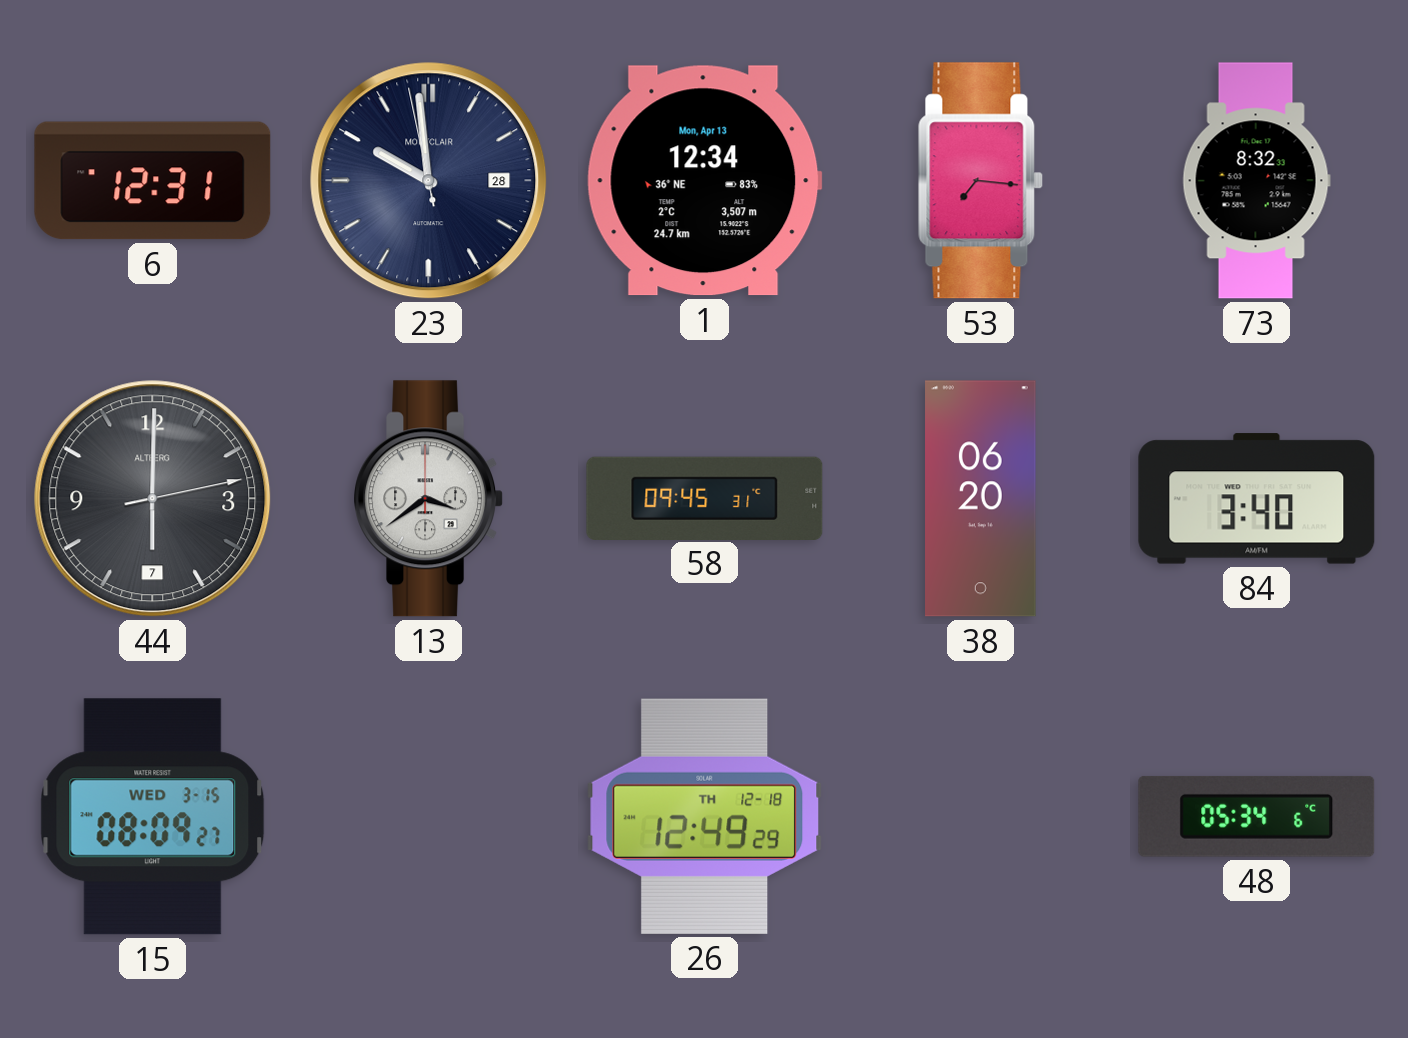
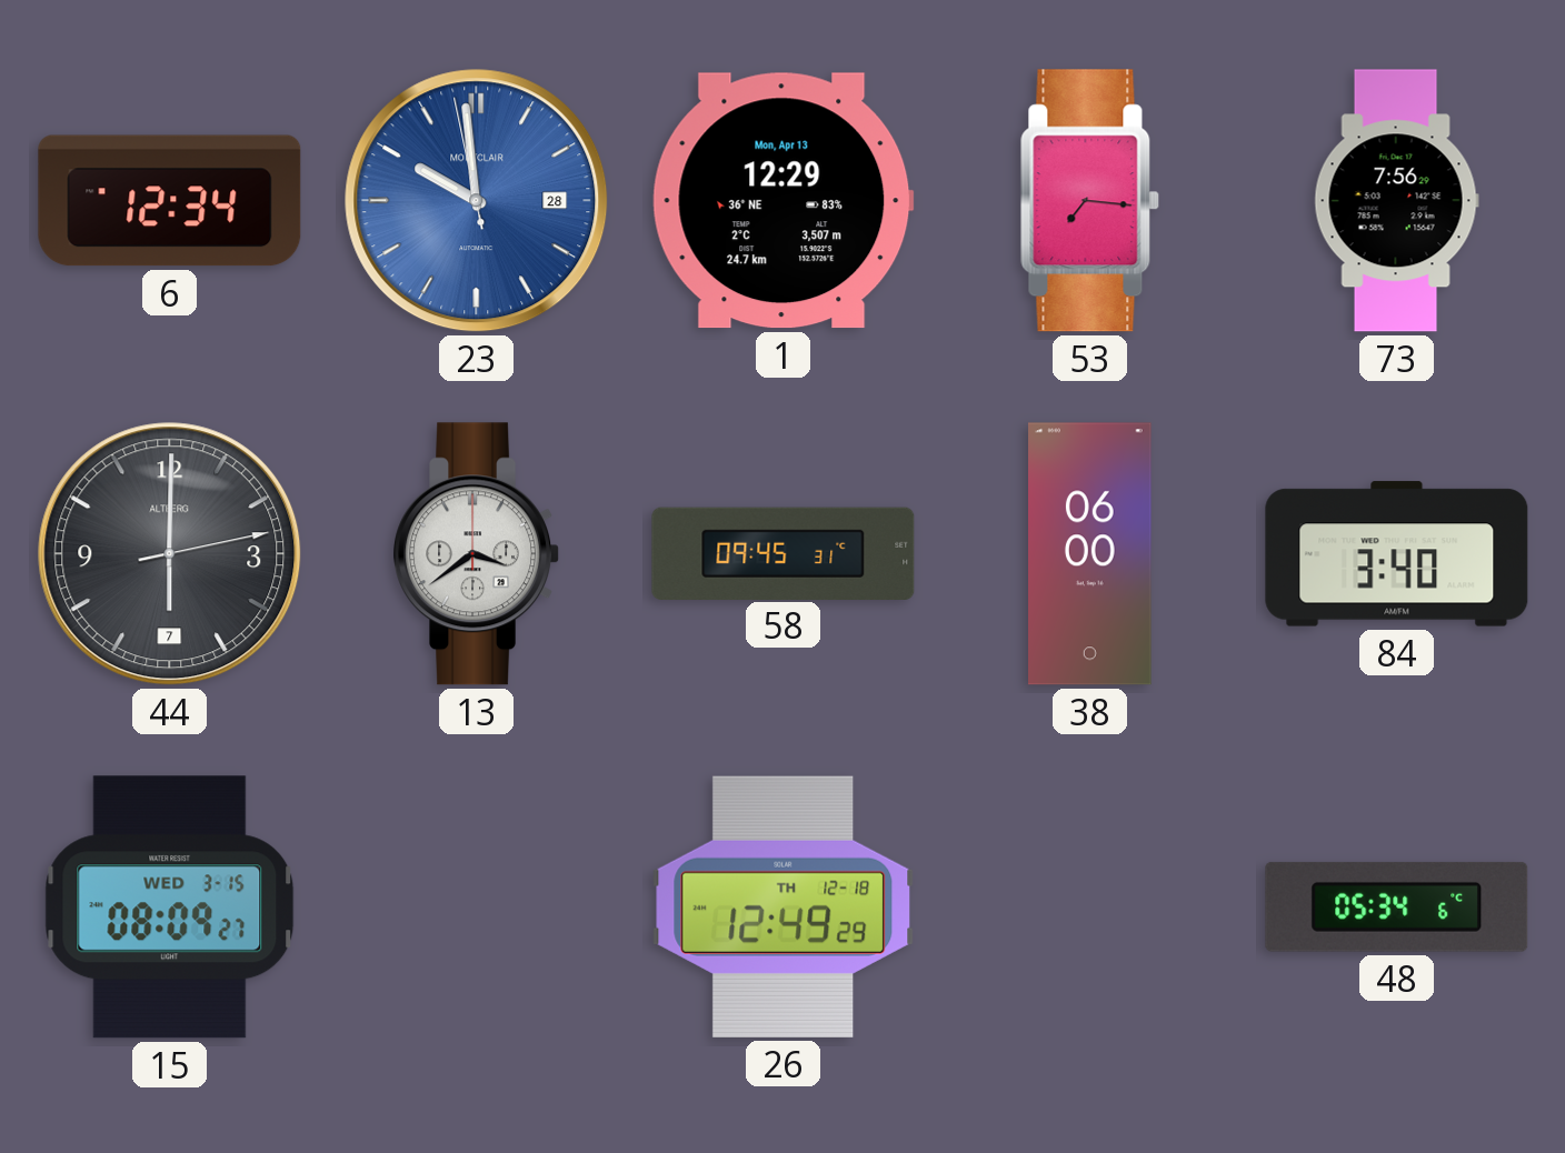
6: 12:31 -> 12:34
23 dial: navy -> blue
1: 12:34 -> 12:29
73: 8:32 -> 7:56
38: 06:20 -> 06:00
